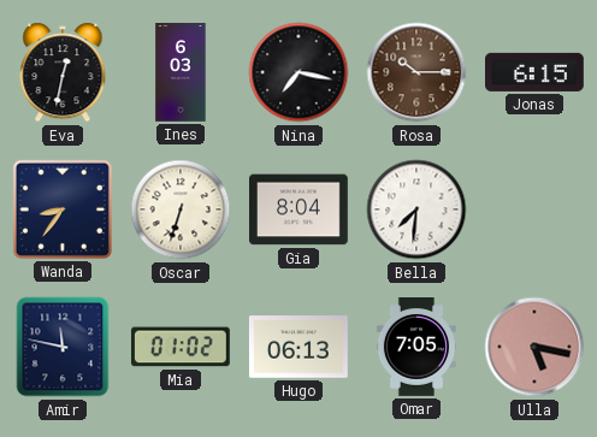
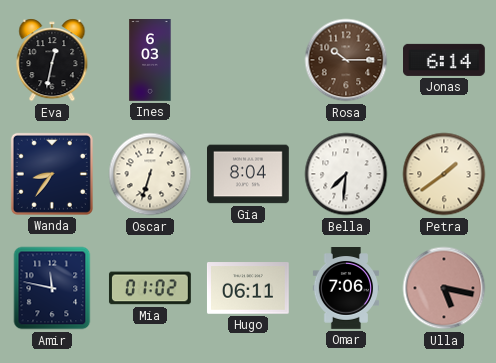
Nina: 7:17 -> none
Jonas: 6:15 -> 6:14
Petra: none -> 1:39
Hugo: 06:13 -> 06:11
Omar: 7:05 -> 7:06
